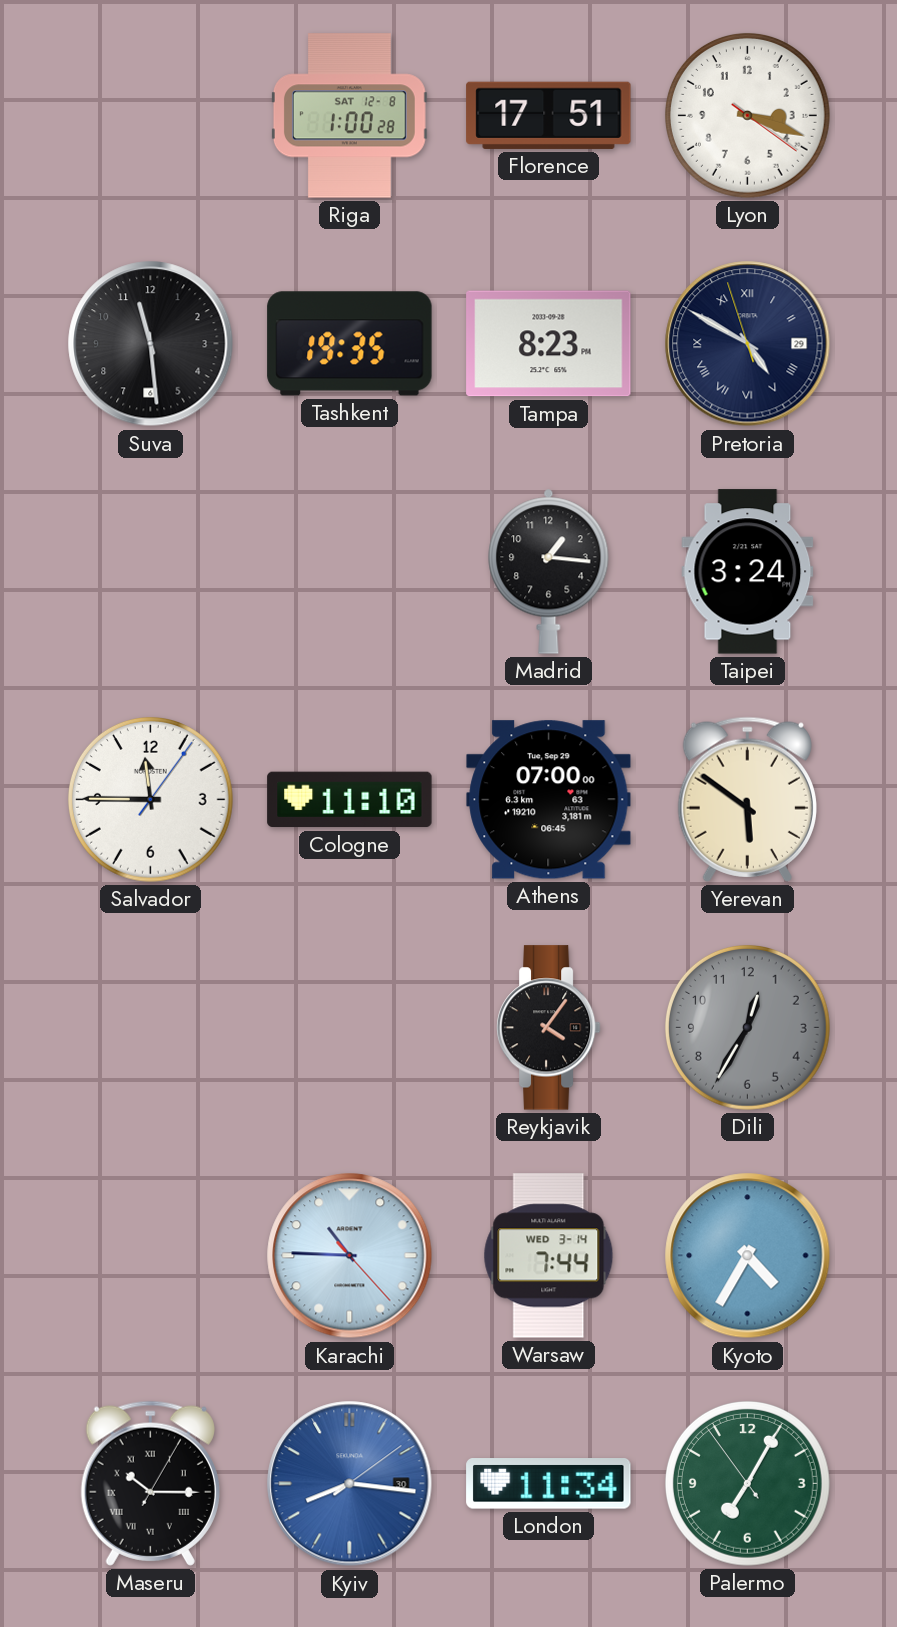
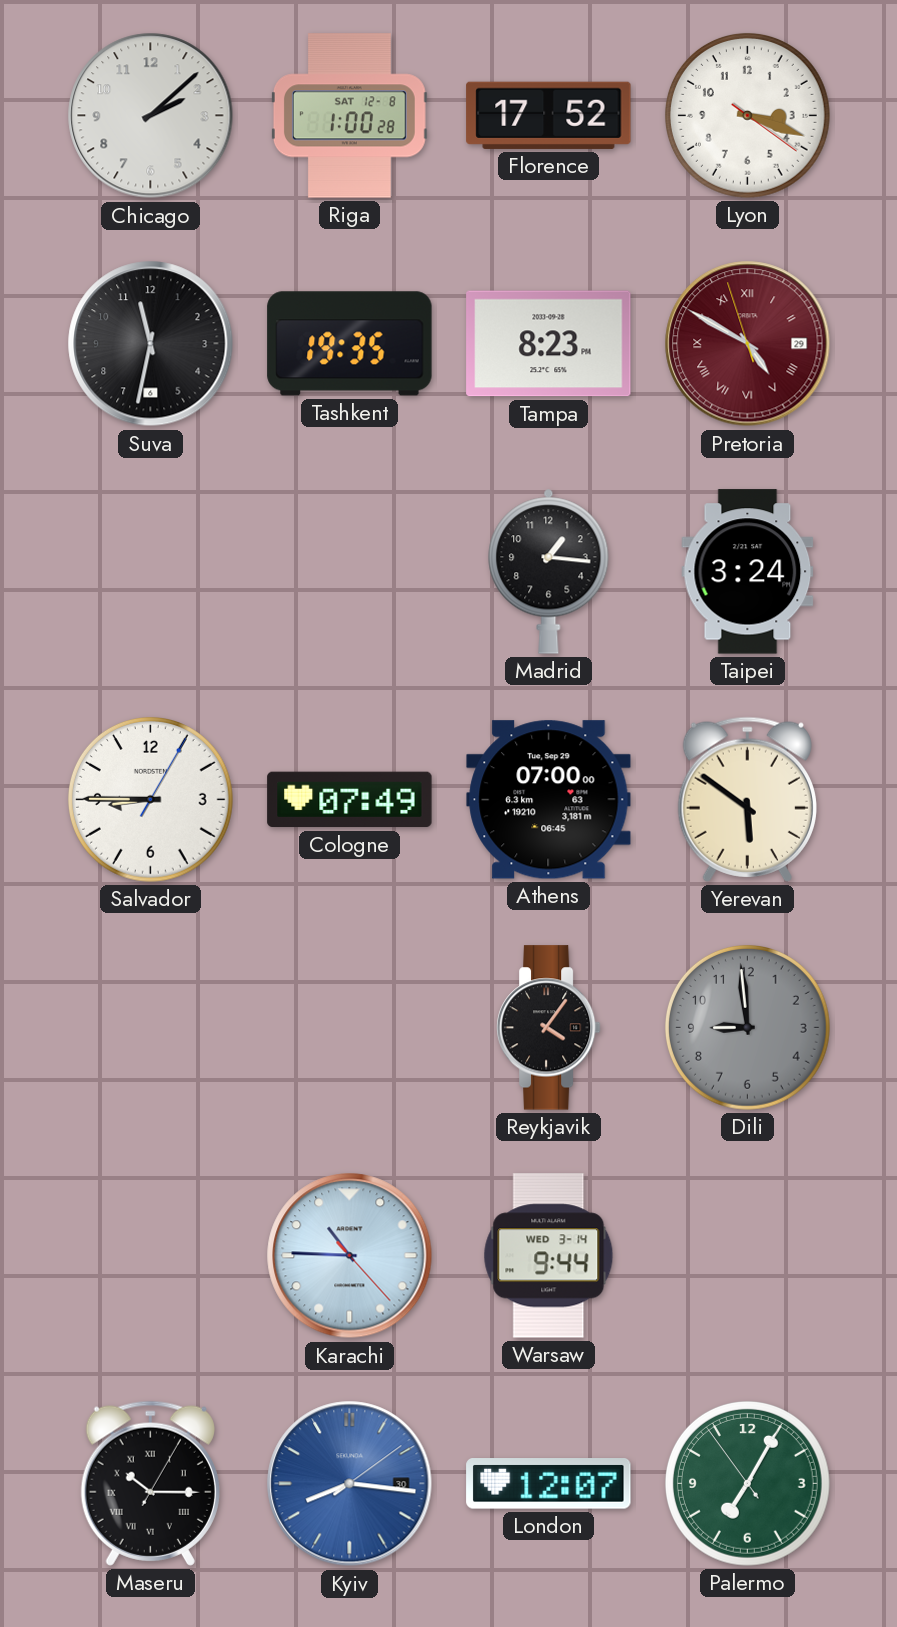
Chicago: none -> 2:08
Florence: 17:51 -> 17:52
Suva: 11:29 -> 11:32
Pretoria dial: navy -> burgundy
Salvador: 11:45 -> 8:45
Cologne: 11:10 -> 07:49
Dili: 12:35 -> 8:59
Warsaw: 7:44 -> 9:44
Kyoto: 4:35 -> none
London: 11:34 -> 12:07
